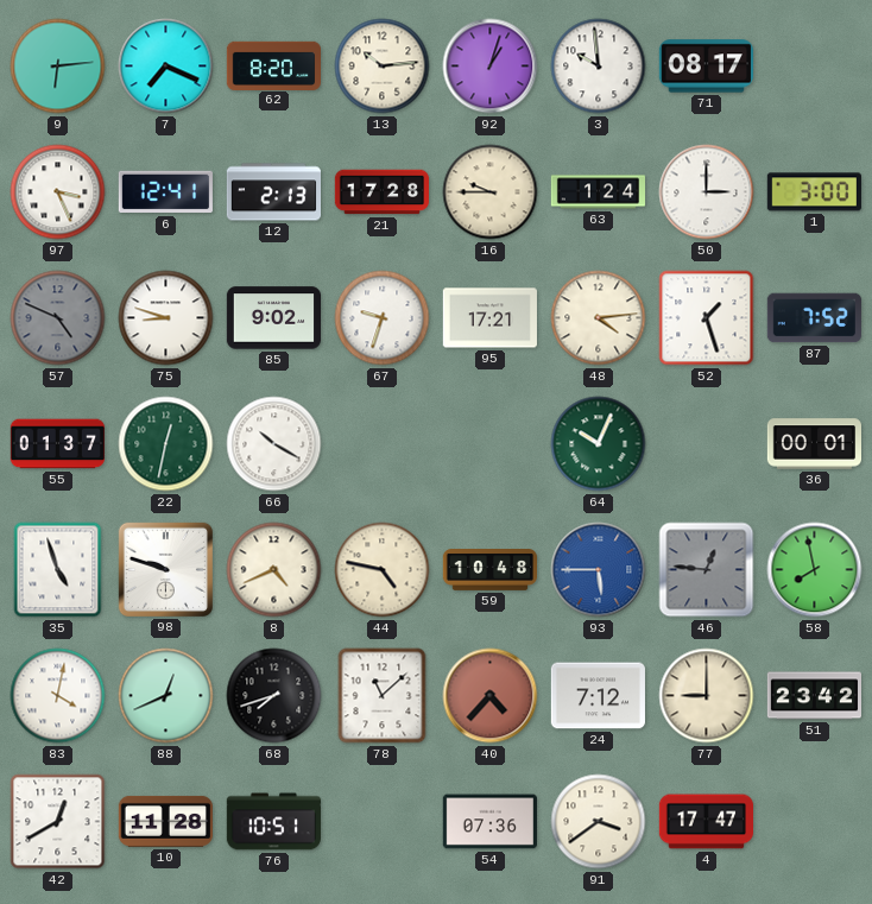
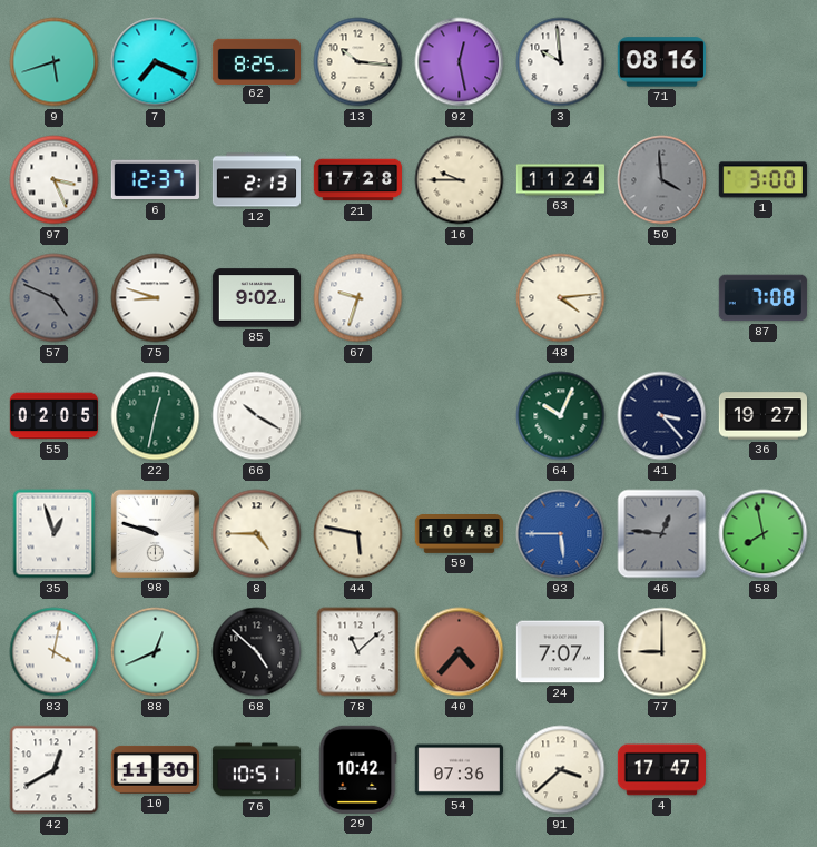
9: 6:14 -> 5:42
62: 8:20 -> 8:25
13: 10:14 -> 10:16
92: 1:03 -> 12:28
71: 08:17 -> 08:16
6: 12:41 -> 12:37
63: 1:24 -> 11:24
50: 3:00 -> 3:59
50 dial: white -> grey
95: 17:21 -> none
52: 1:27 -> none
87: 7:52 -> 7:08
55: 01:37 -> 02:05
41: none -> 3:23
36: 00:01 -> 19:27
35: 4:57 -> 12:57
8: 4:41 -> 4:45
44: 4:47 -> 5:47
68: 7:42 -> 4:52
24: 7:12 -> 7:07
51: 23:42 -> none
10: 11:28 -> 11:30
29: none -> 10:42
91: 3:39 -> 3:38
